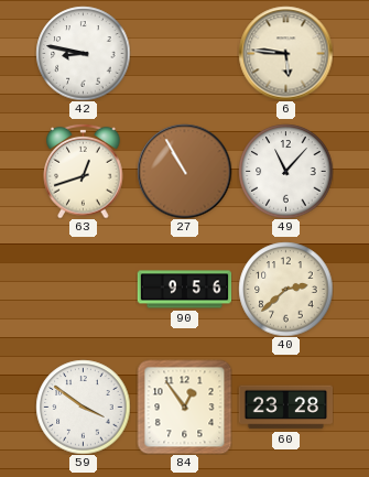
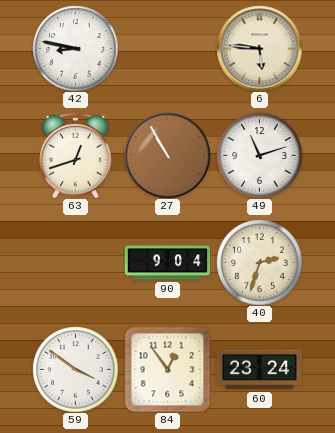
49: 11:07 -> 11:12
90: 9:56 -> 9:04
40: 2:38 -> 2:33
60: 23:28 -> 23:24
